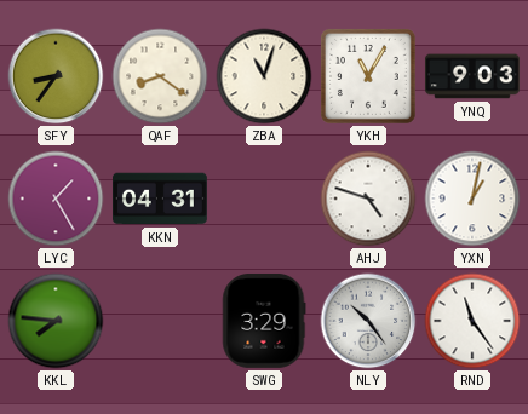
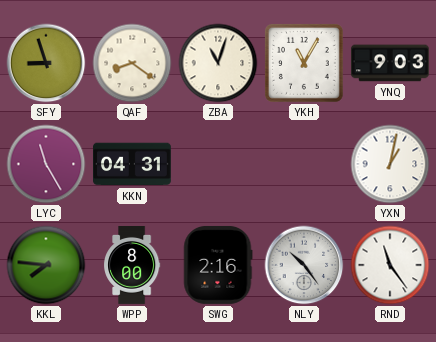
SFY: 8:36 -> 8:57
LYC: 1:25 -> 11:25
AHJ: 4:48 -> none
WPP: none -> 8:00
SWG: 3:29 -> 2:16
